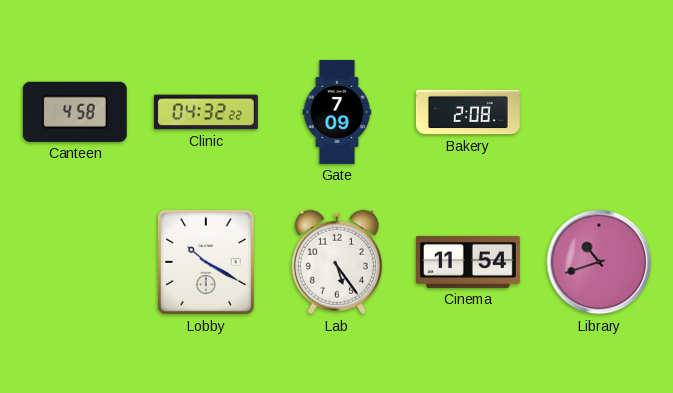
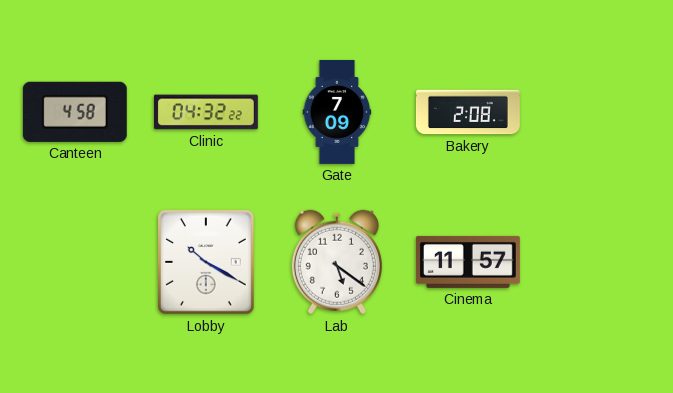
Lab: 5:24 -> 5:21
Cinema: 11:54 -> 11:57
Library: 10:42 -> none
